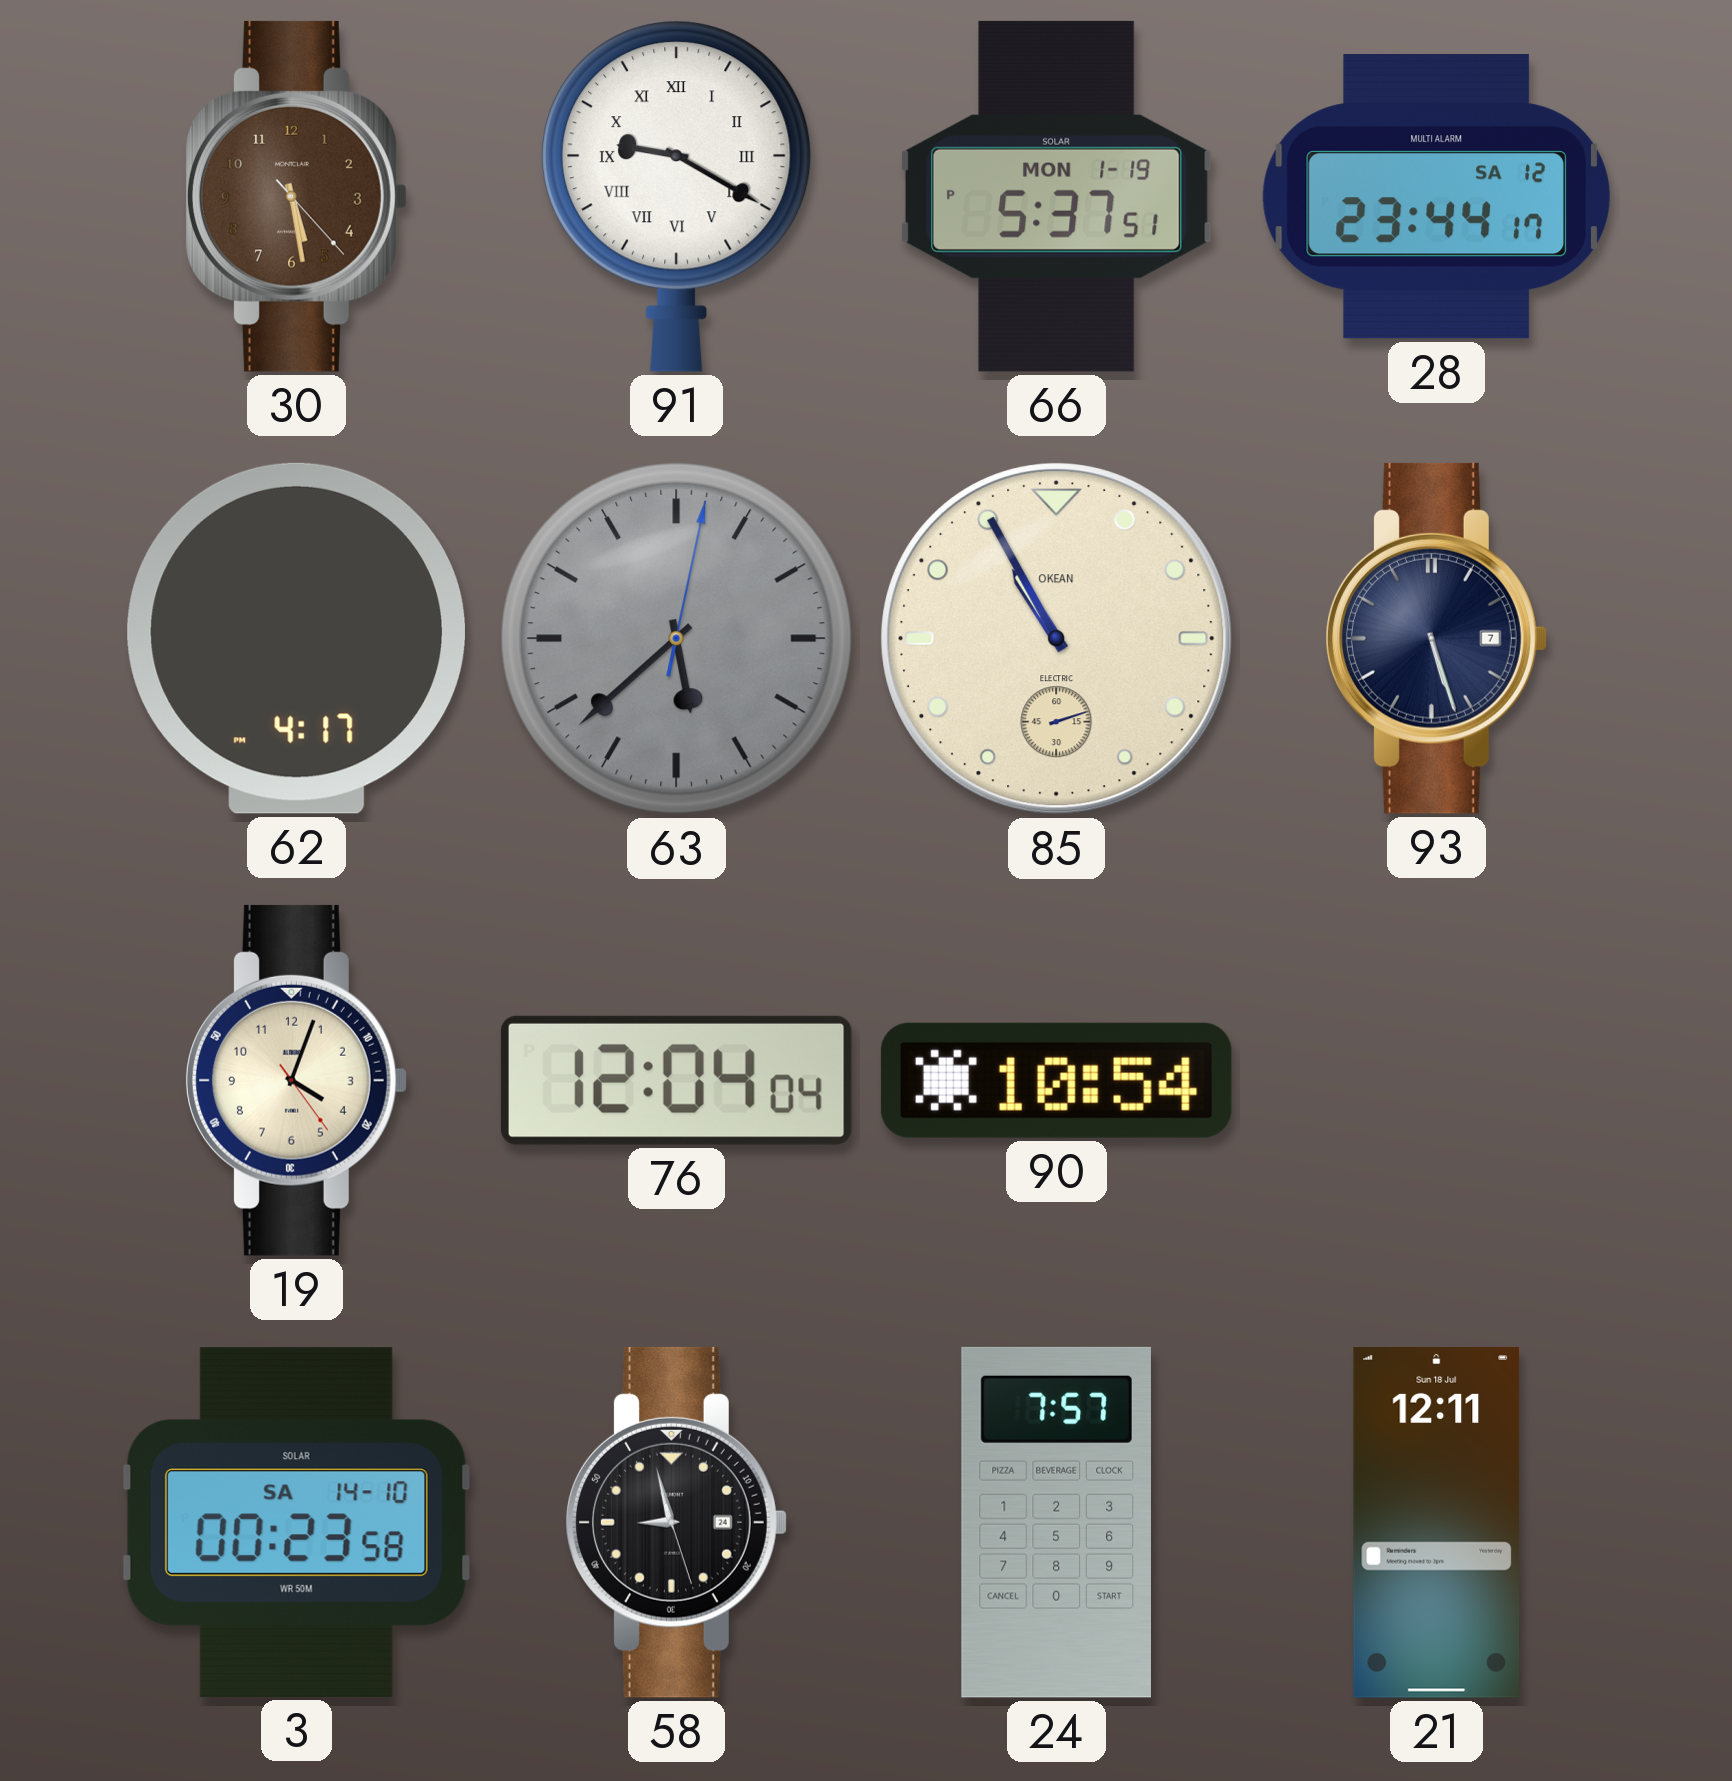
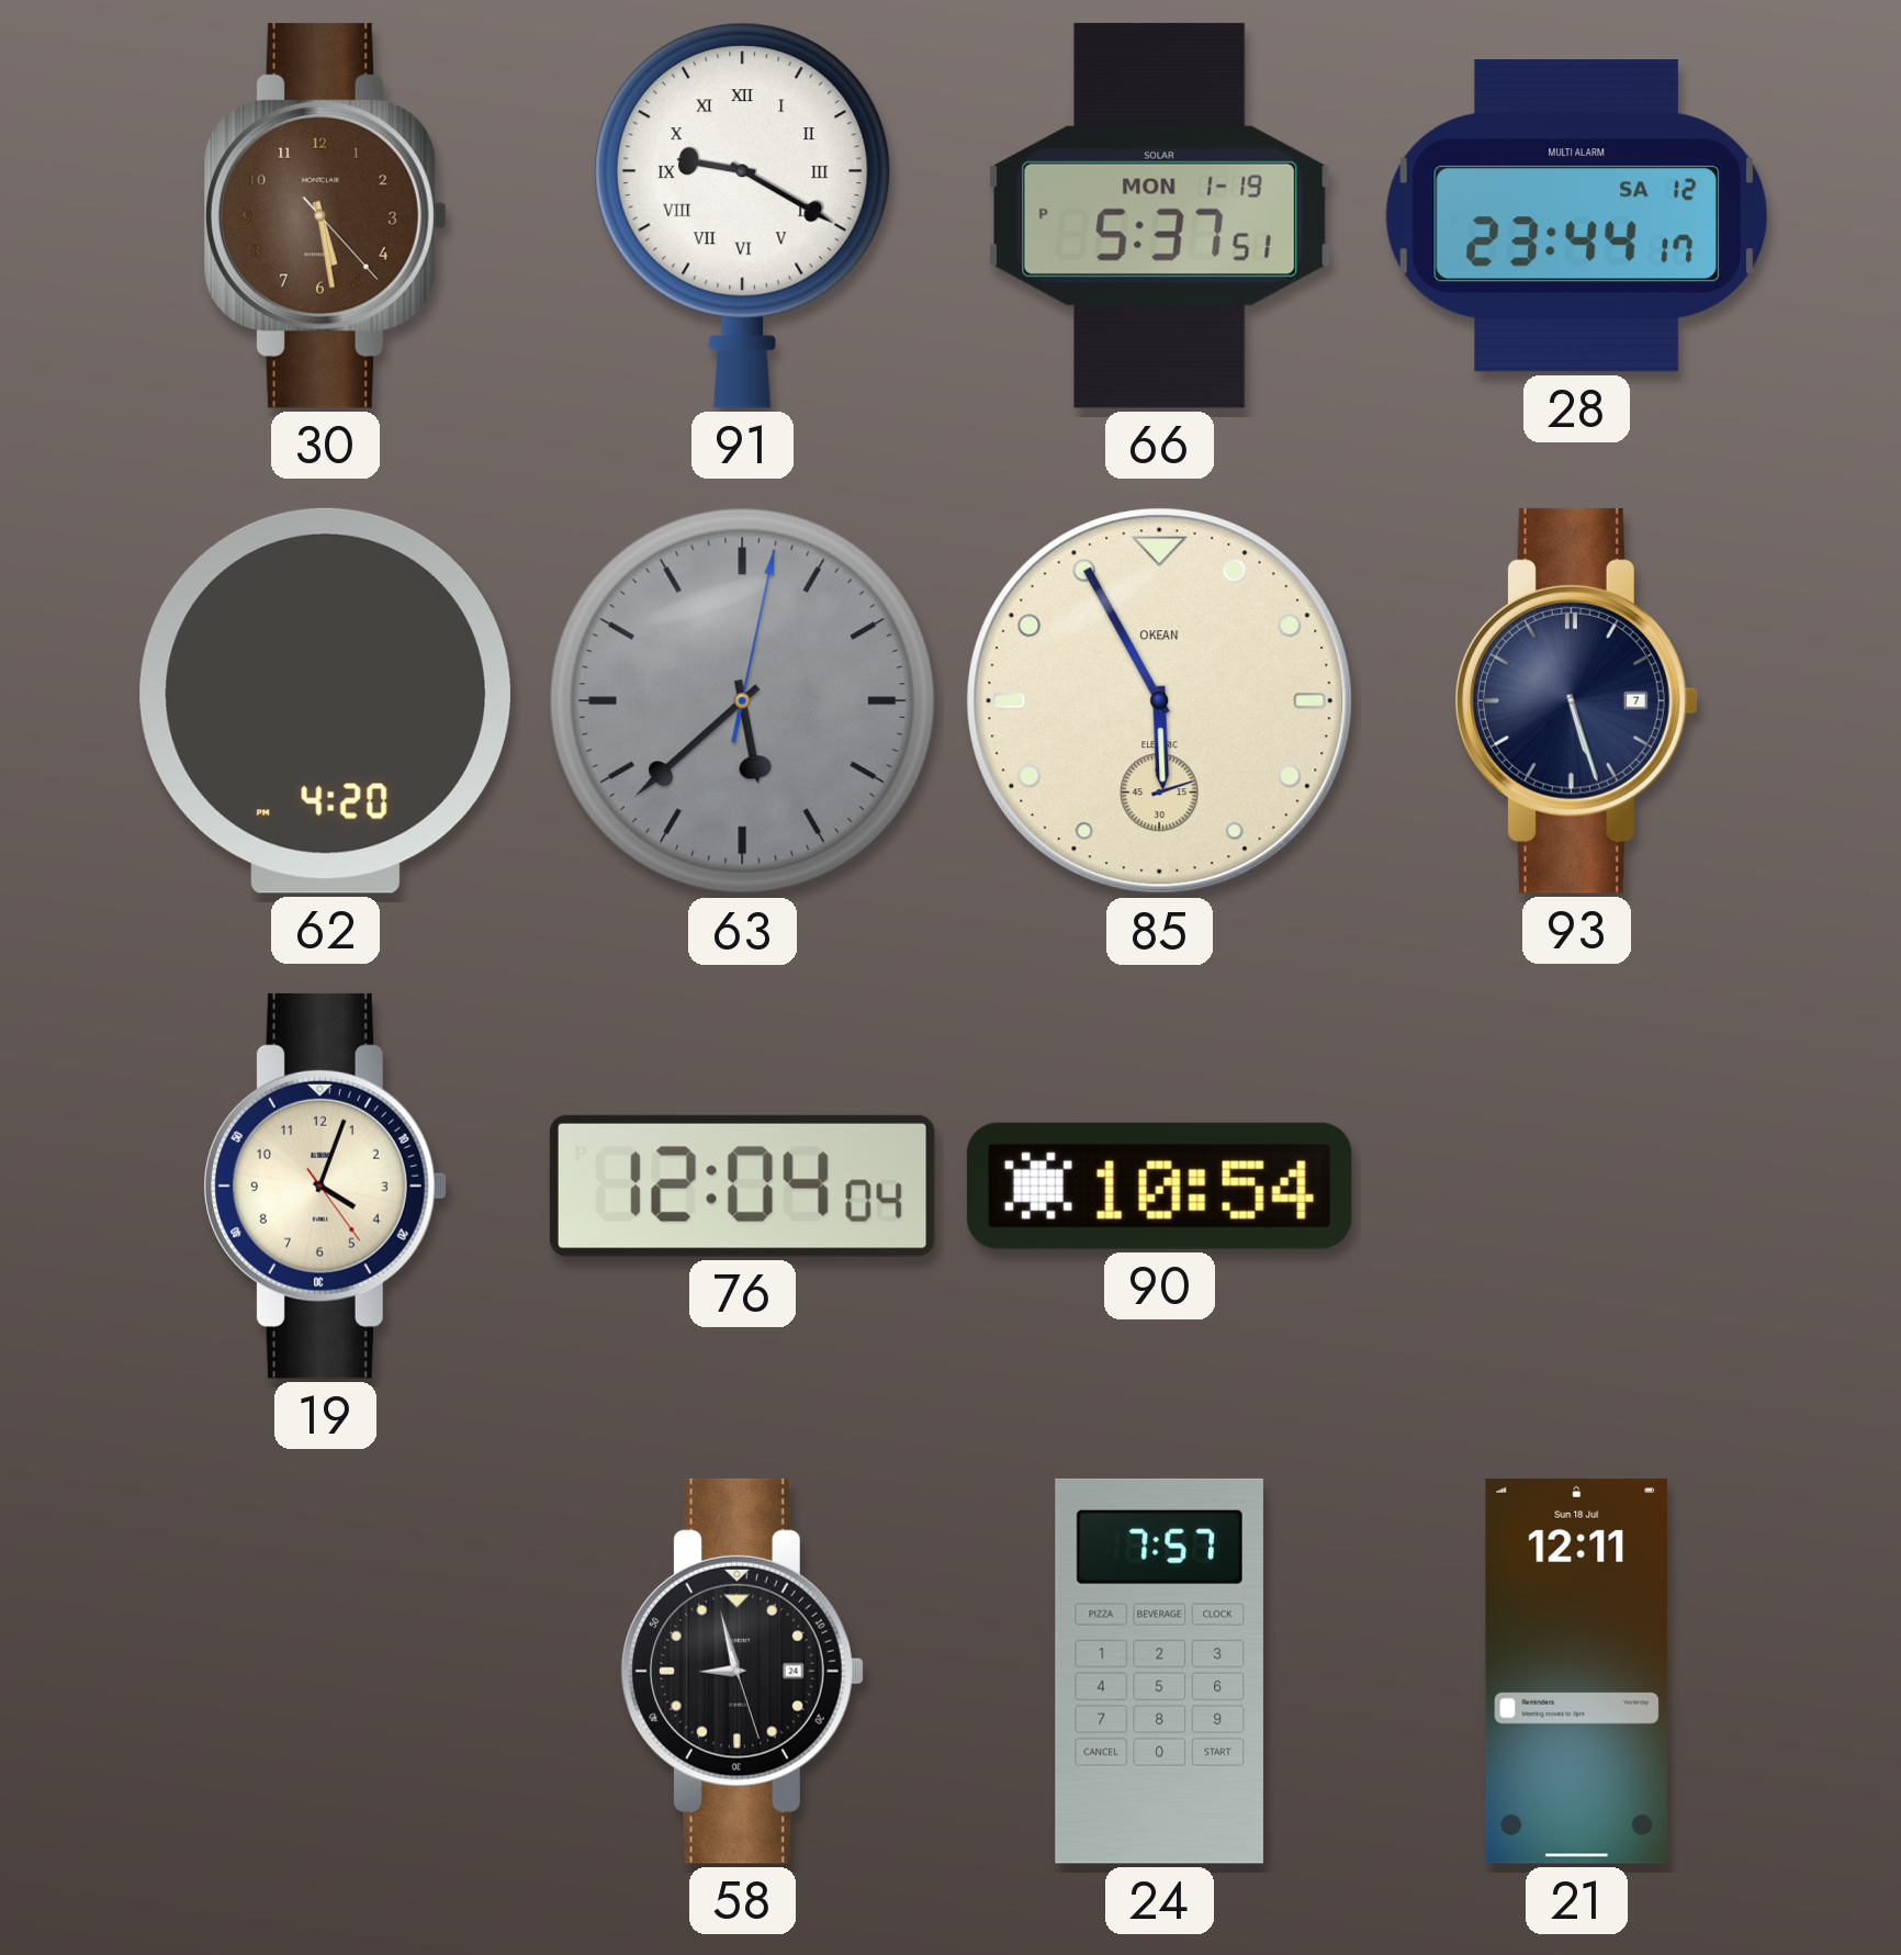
62: 4:17 -> 4:20
85: 10:55 -> 5:55
3: 00:23 -> none
